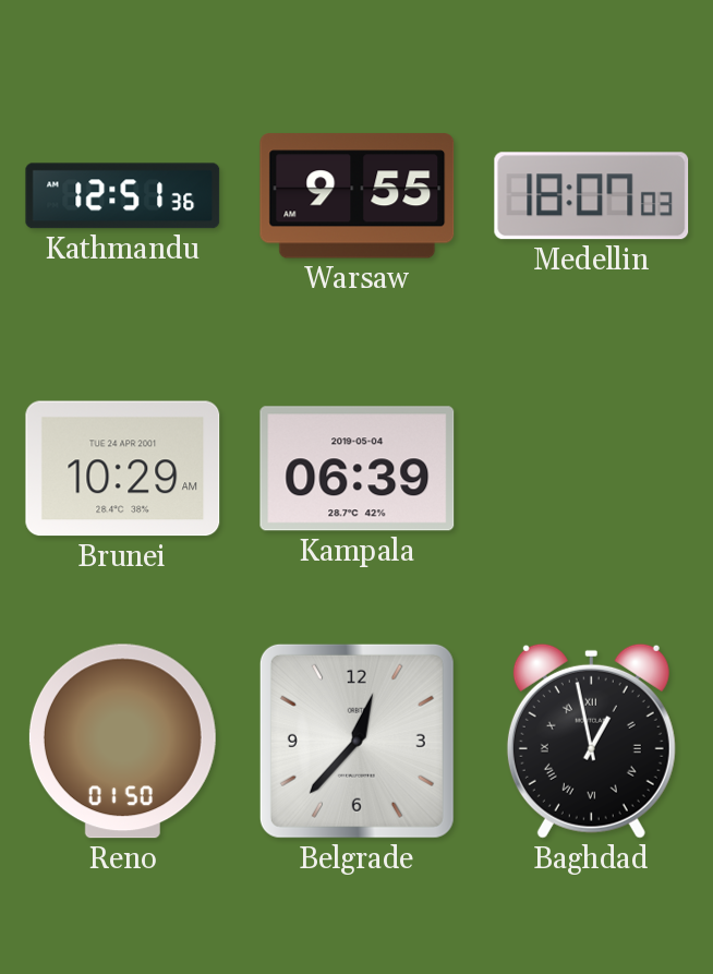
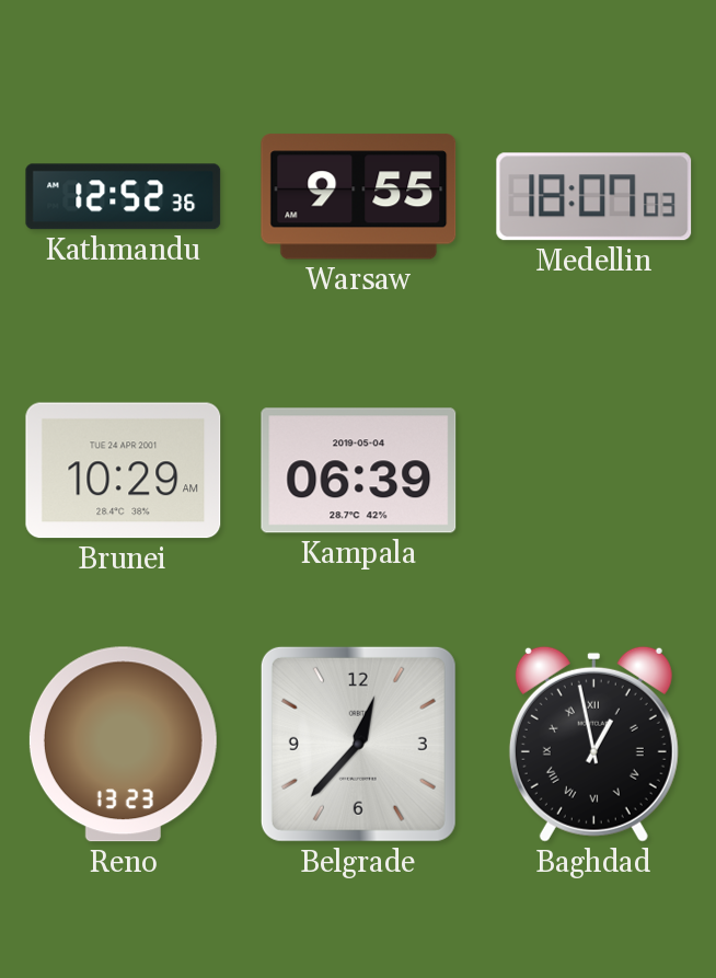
Kathmandu: 12:51 -> 12:52
Reno: 01:50 -> 13:23
